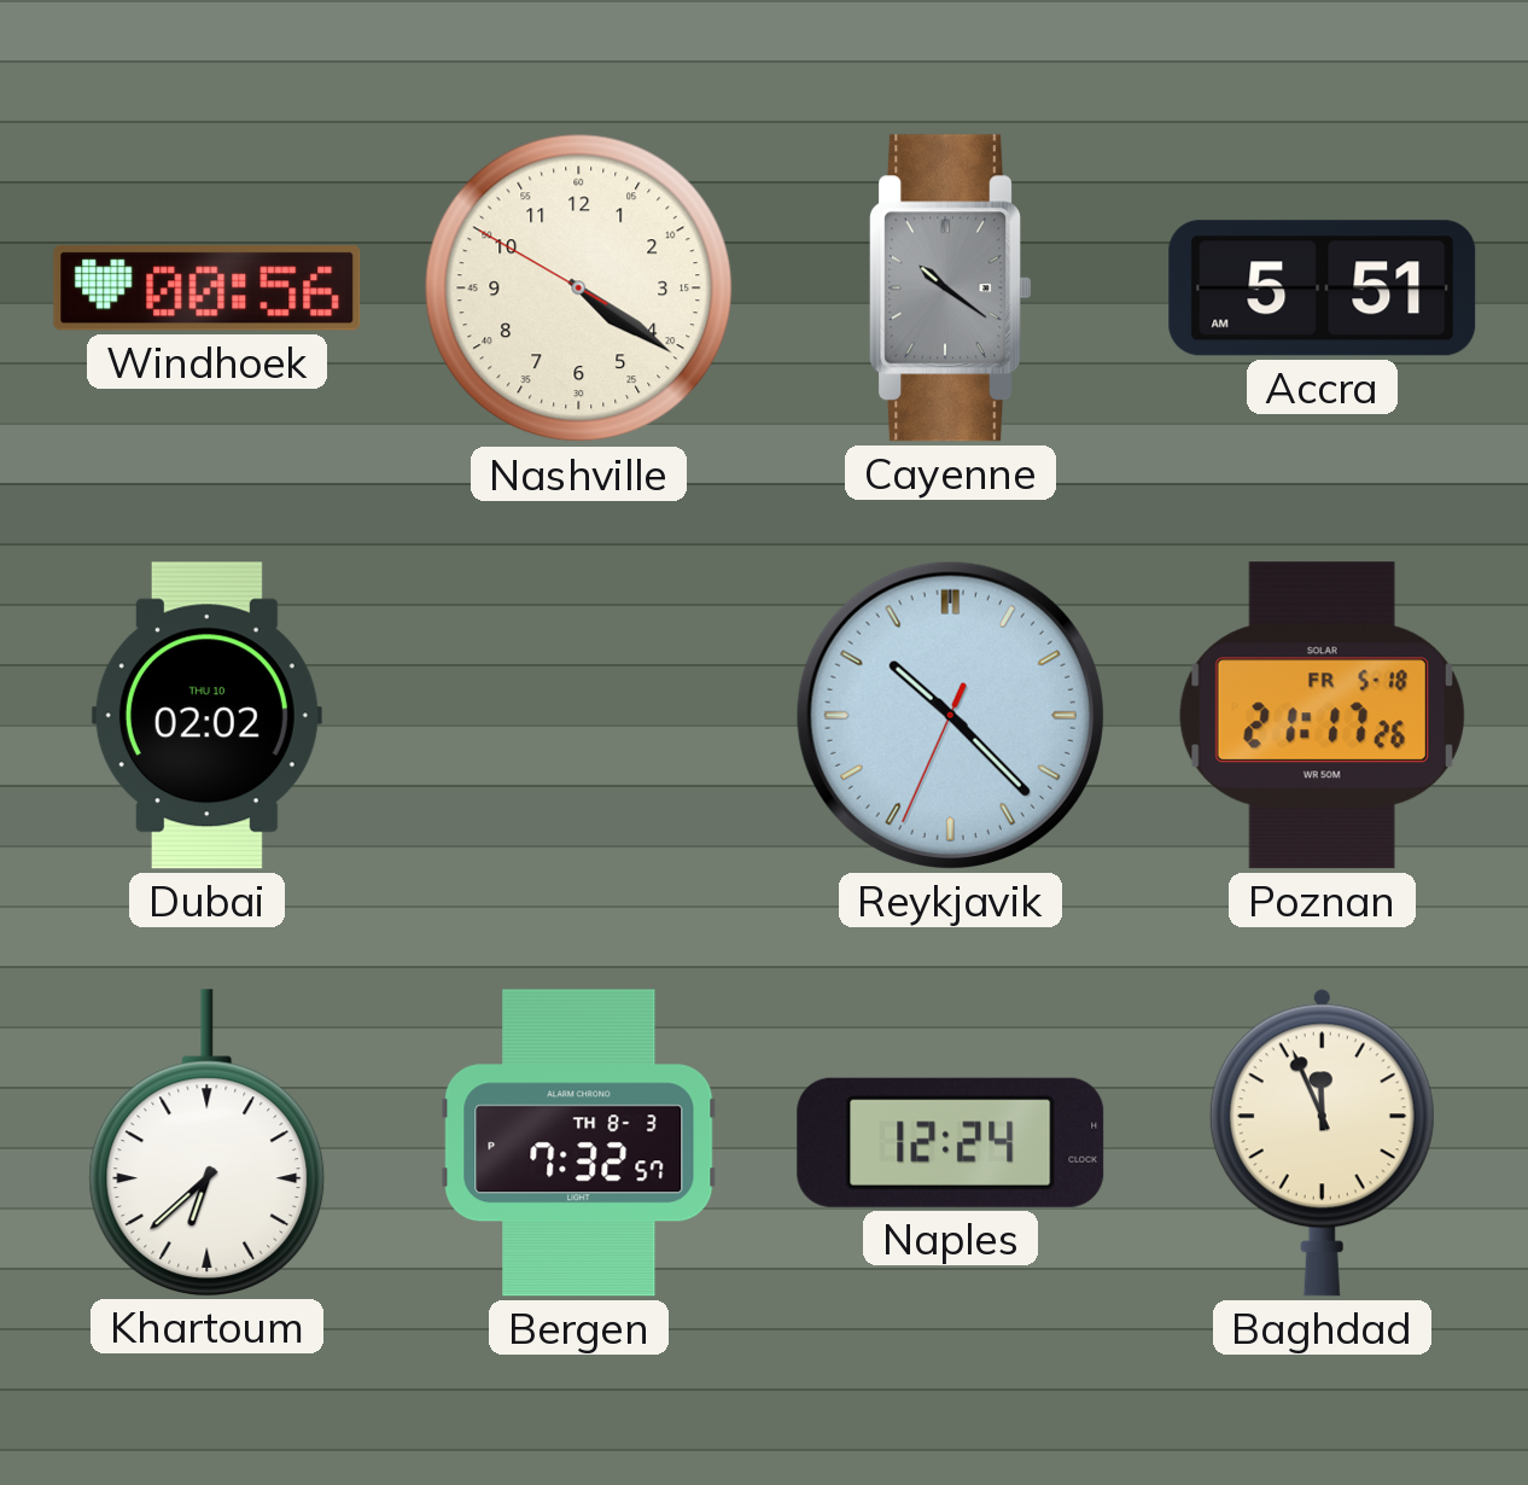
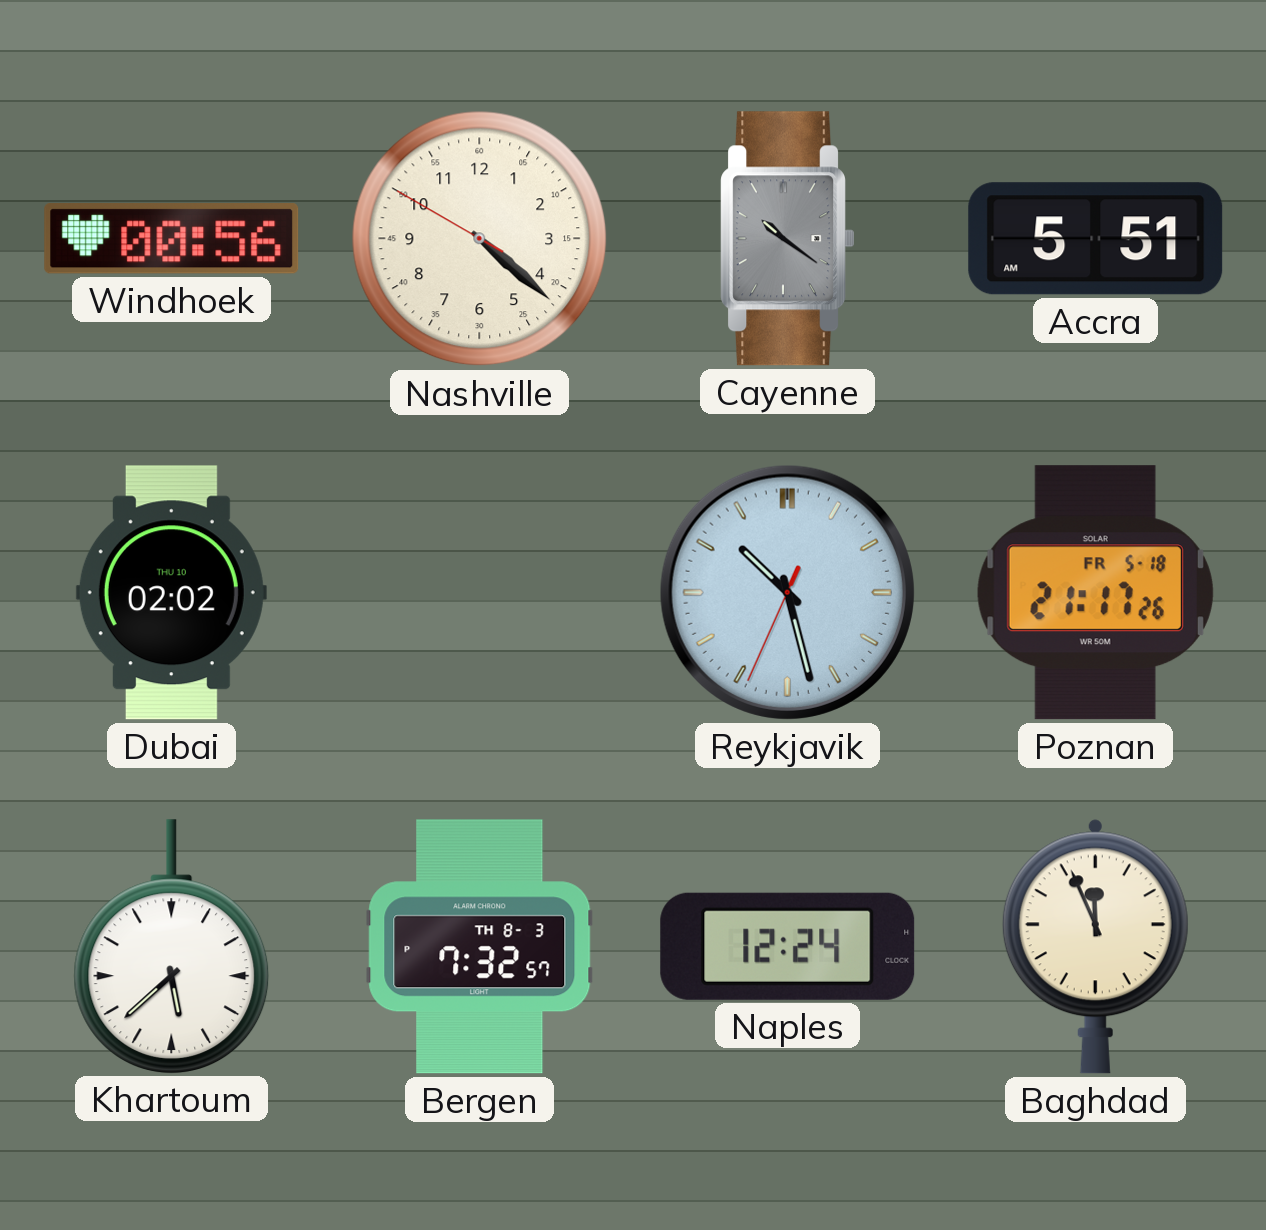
Nashville: 4:20 -> 4:21
Reykjavik: 10:22 -> 10:27
Khartoum: 6:38 -> 5:38
